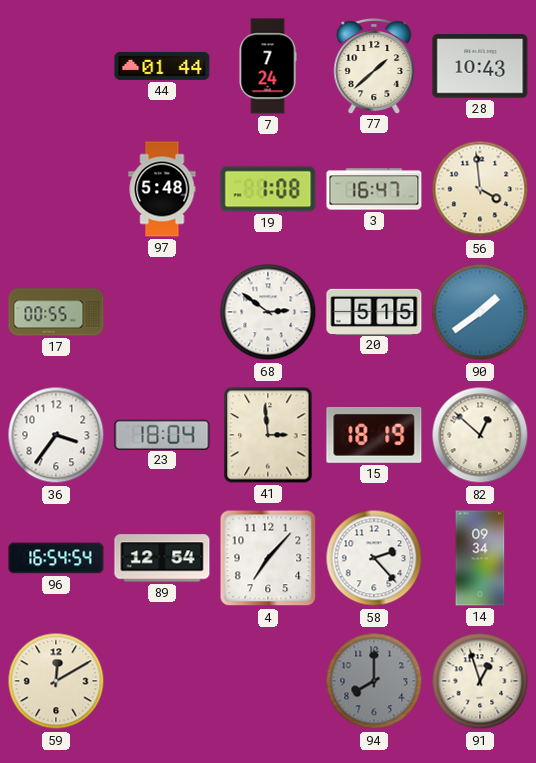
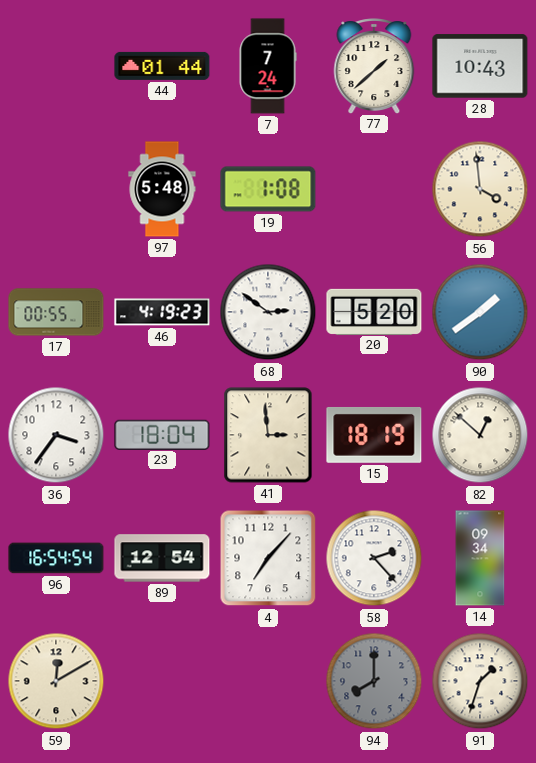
3: 16:47 -> none
46: none -> 4:19
20: 5:15 -> 5:20
91: 12:57 -> 1:33
